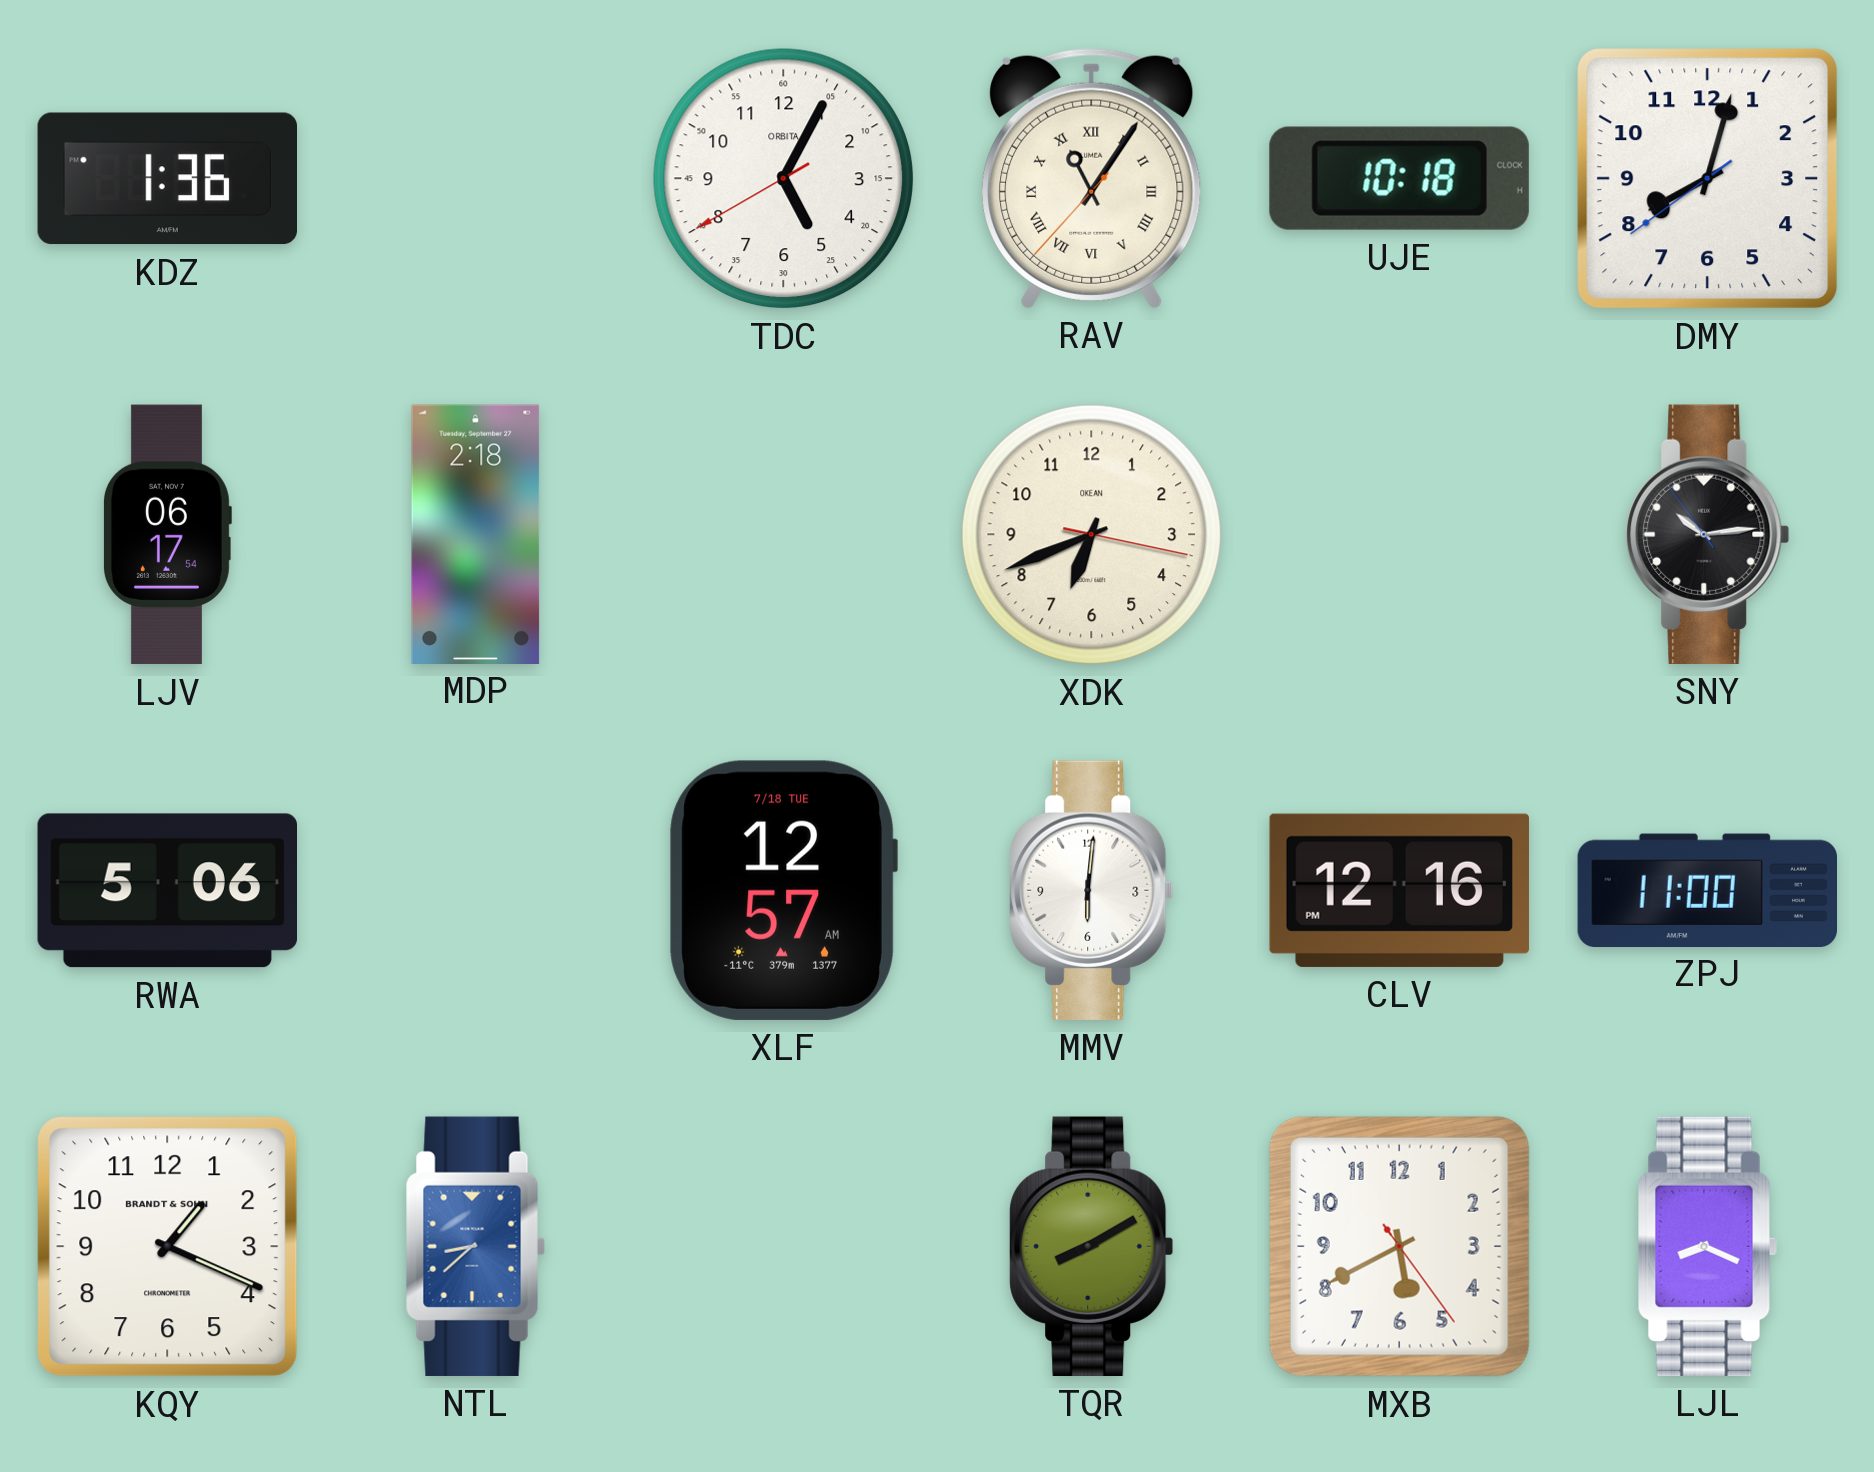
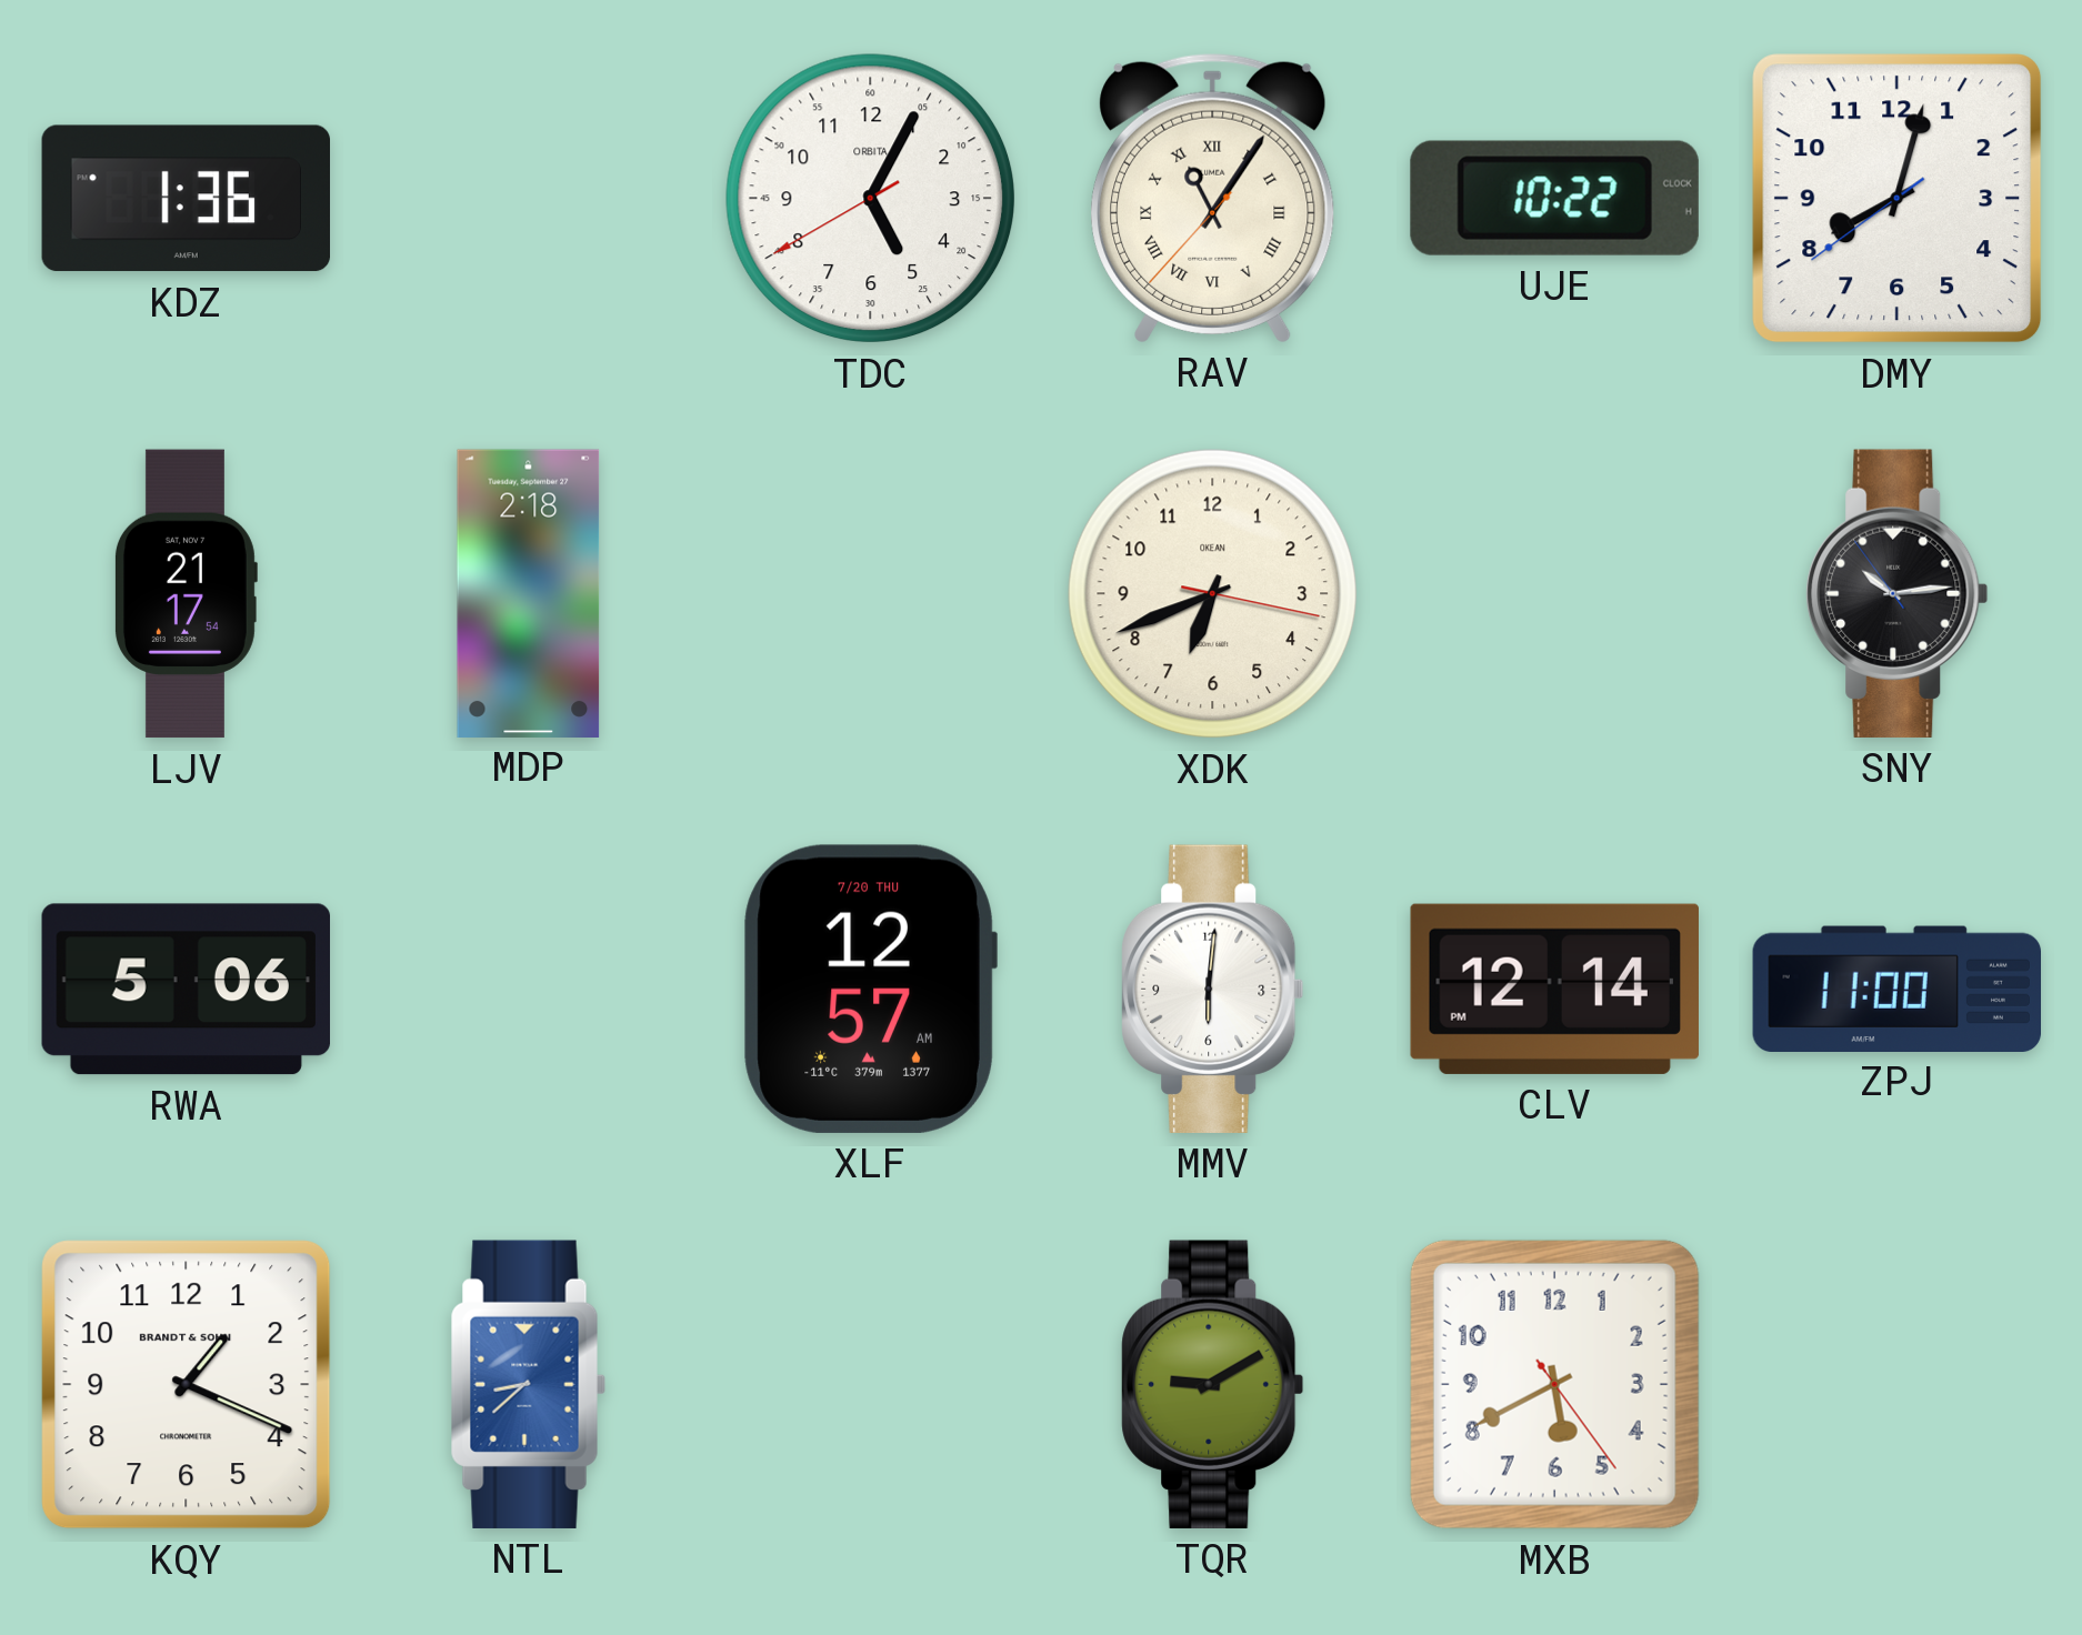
UJE: 10:18 -> 10:22
LJV: 06:17 -> 21:17
XLF date: 7/18 TUE -> 7/20 THU
CLV: 12:16 -> 12:14
TQR: 8:10 -> 9:10
LJL: 8:19 -> none
